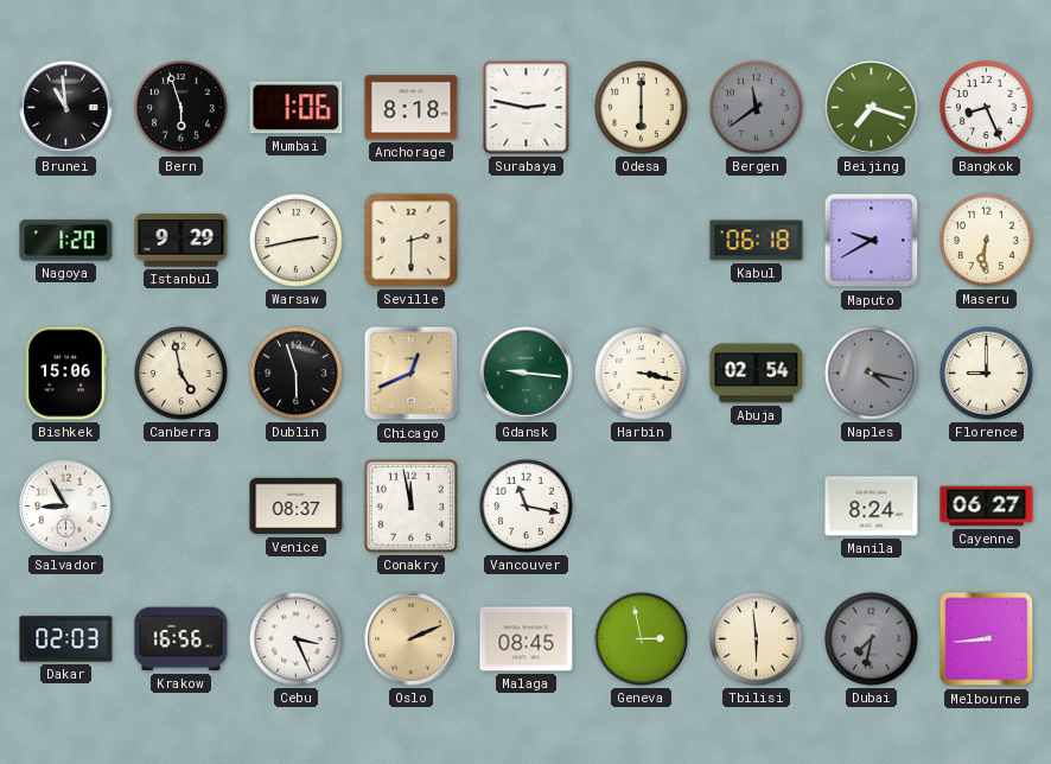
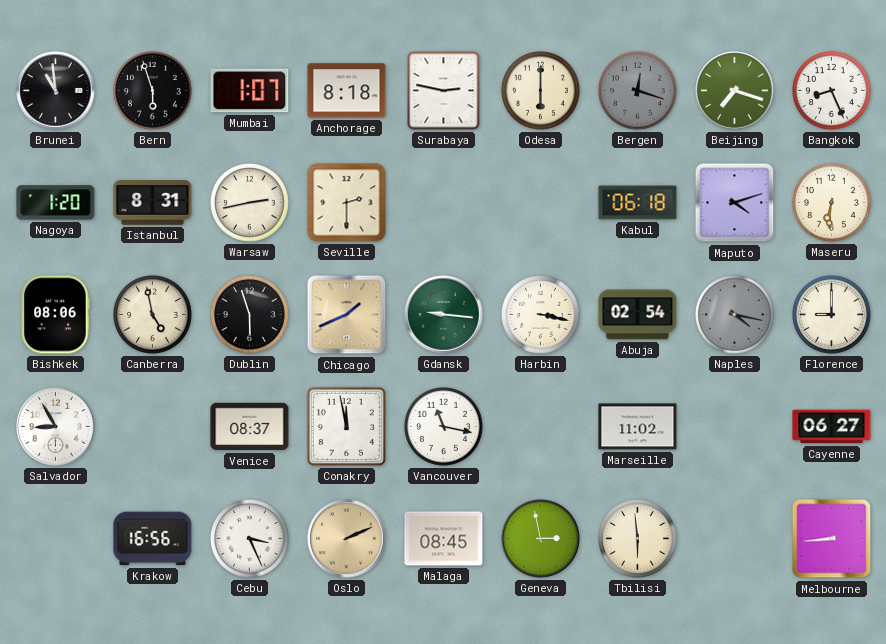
Mumbai: 1:06 -> 1:07
Bergen: 11:39 -> 12:18
Istanbul: 9:29 -> 8:31
Maputo: 9:40 -> 4:12
Bishkek: 15:06 -> 08:06
Chicago: 12:41 -> 1:41
Marseille: none -> 11:02
Manila: 8:24 -> none
Dakar: 02:03 -> none
Dubai: 7:32 -> none
